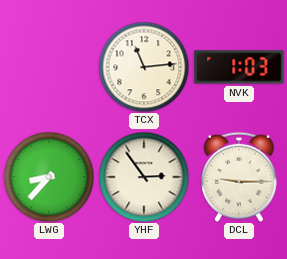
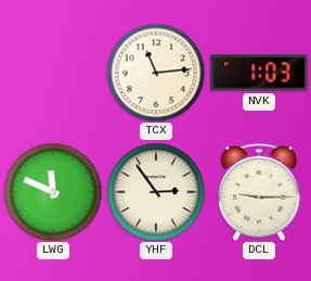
LWG: 8:37 -> 11:49
